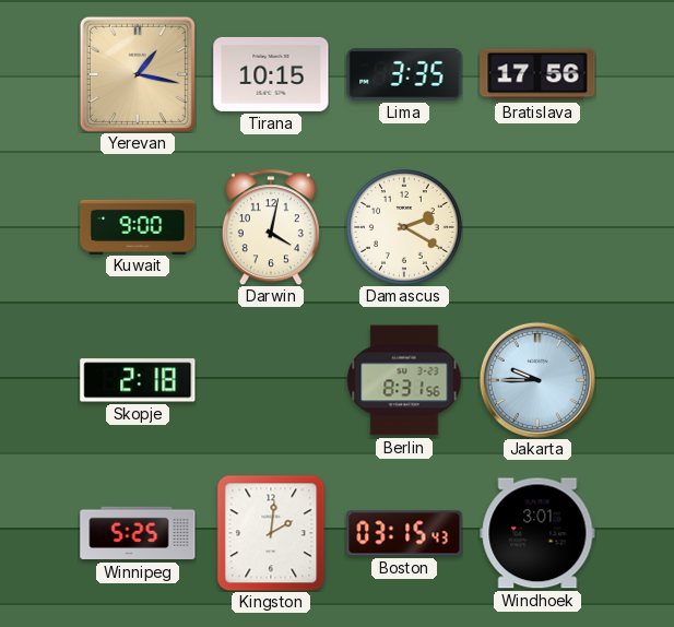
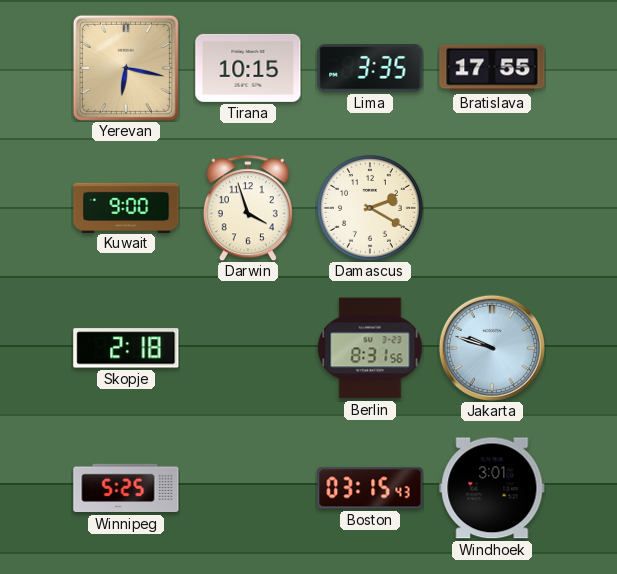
Yerevan: 1:17 -> 6:17
Bratislava: 17:56 -> 17:55
Darwin: 4:02 -> 3:57
Jakarta: 9:45 -> 9:48
Kingston: 2:01 -> none
